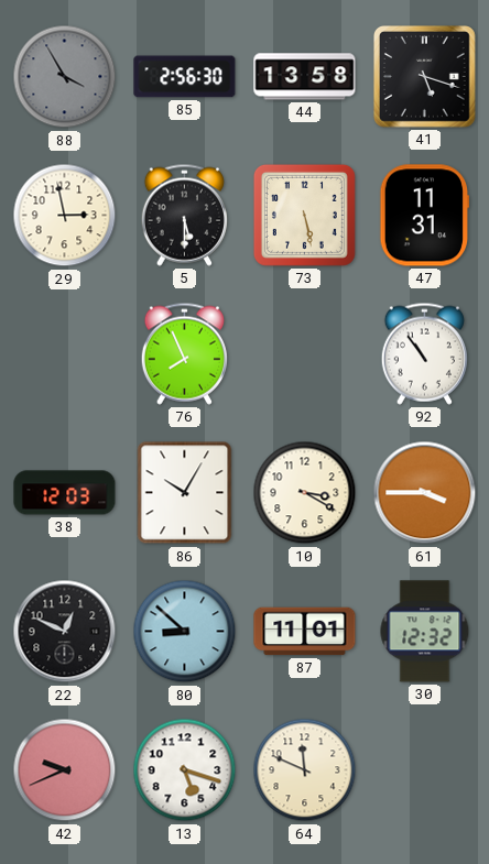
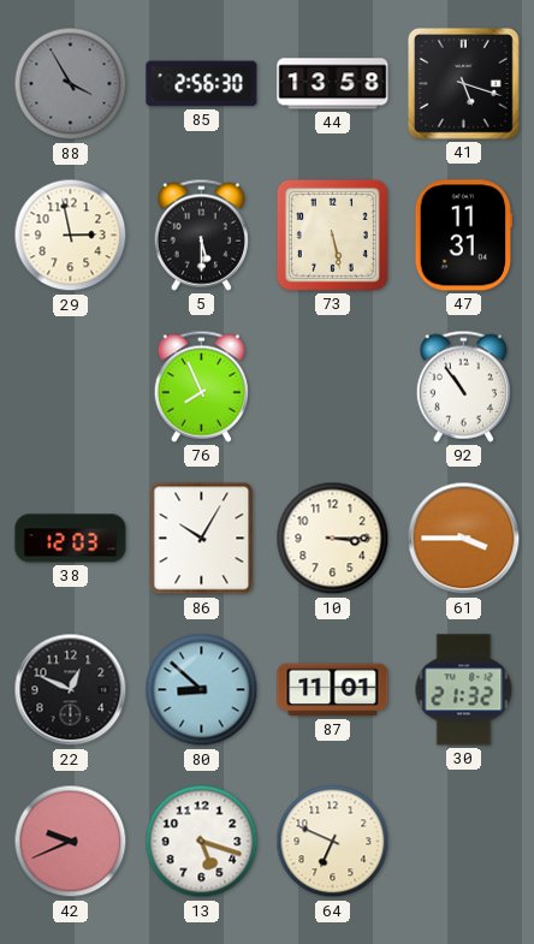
10: 3:20 -> 3:15
30: 12:32 -> 21:32
64: 11:49 -> 6:49
